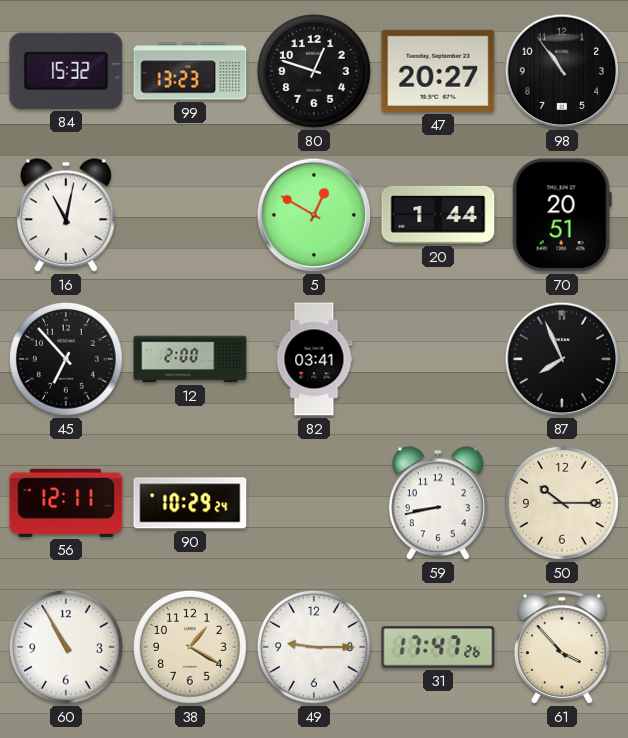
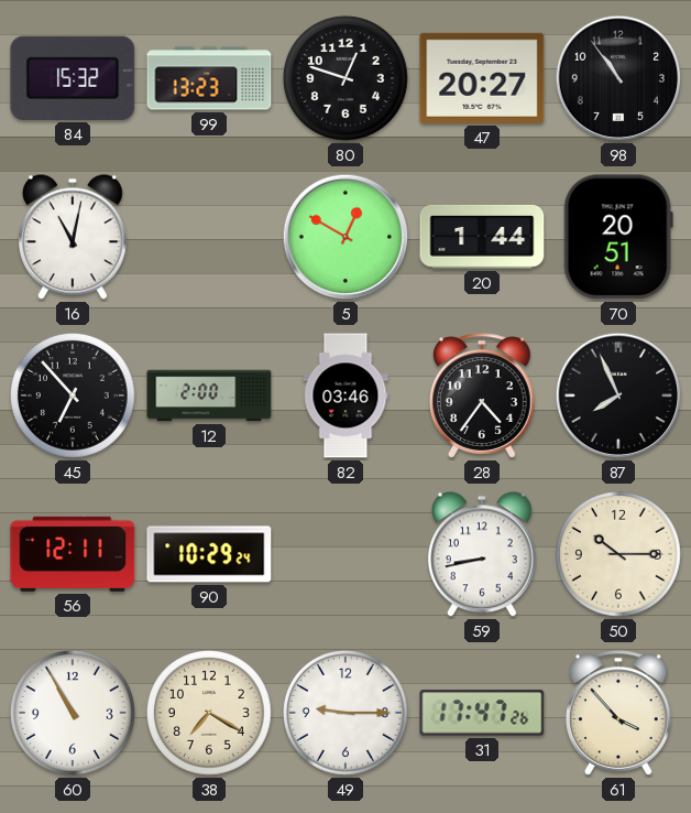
82: 03:41 -> 03:46
28: none -> 4:36
38: 1:20 -> 7:20
